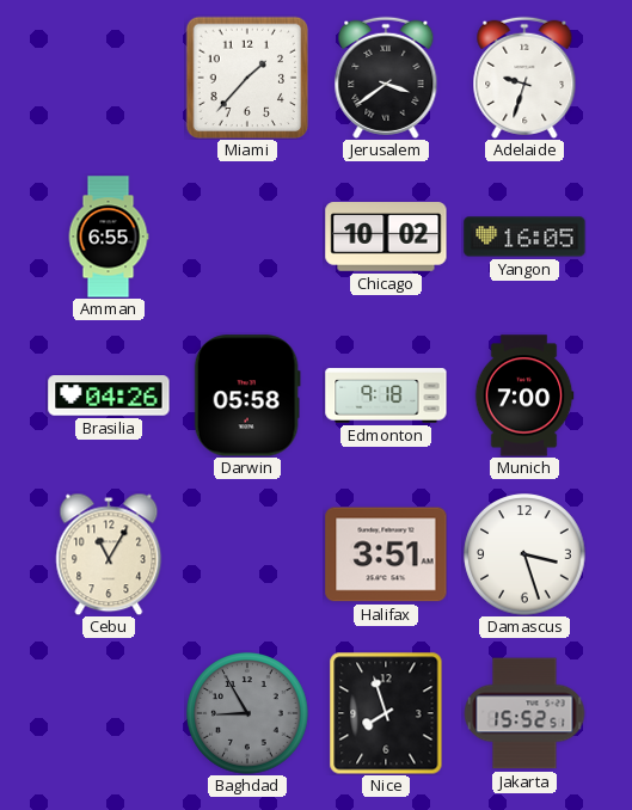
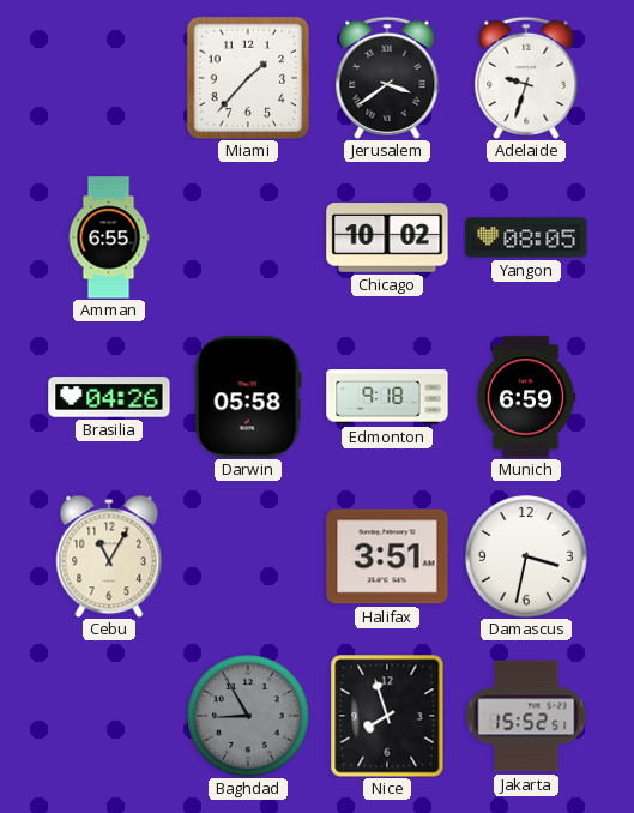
Yangon: 16:05 -> 08:05
Munich: 7:00 -> 6:59
Damascus: 3:27 -> 3:32
